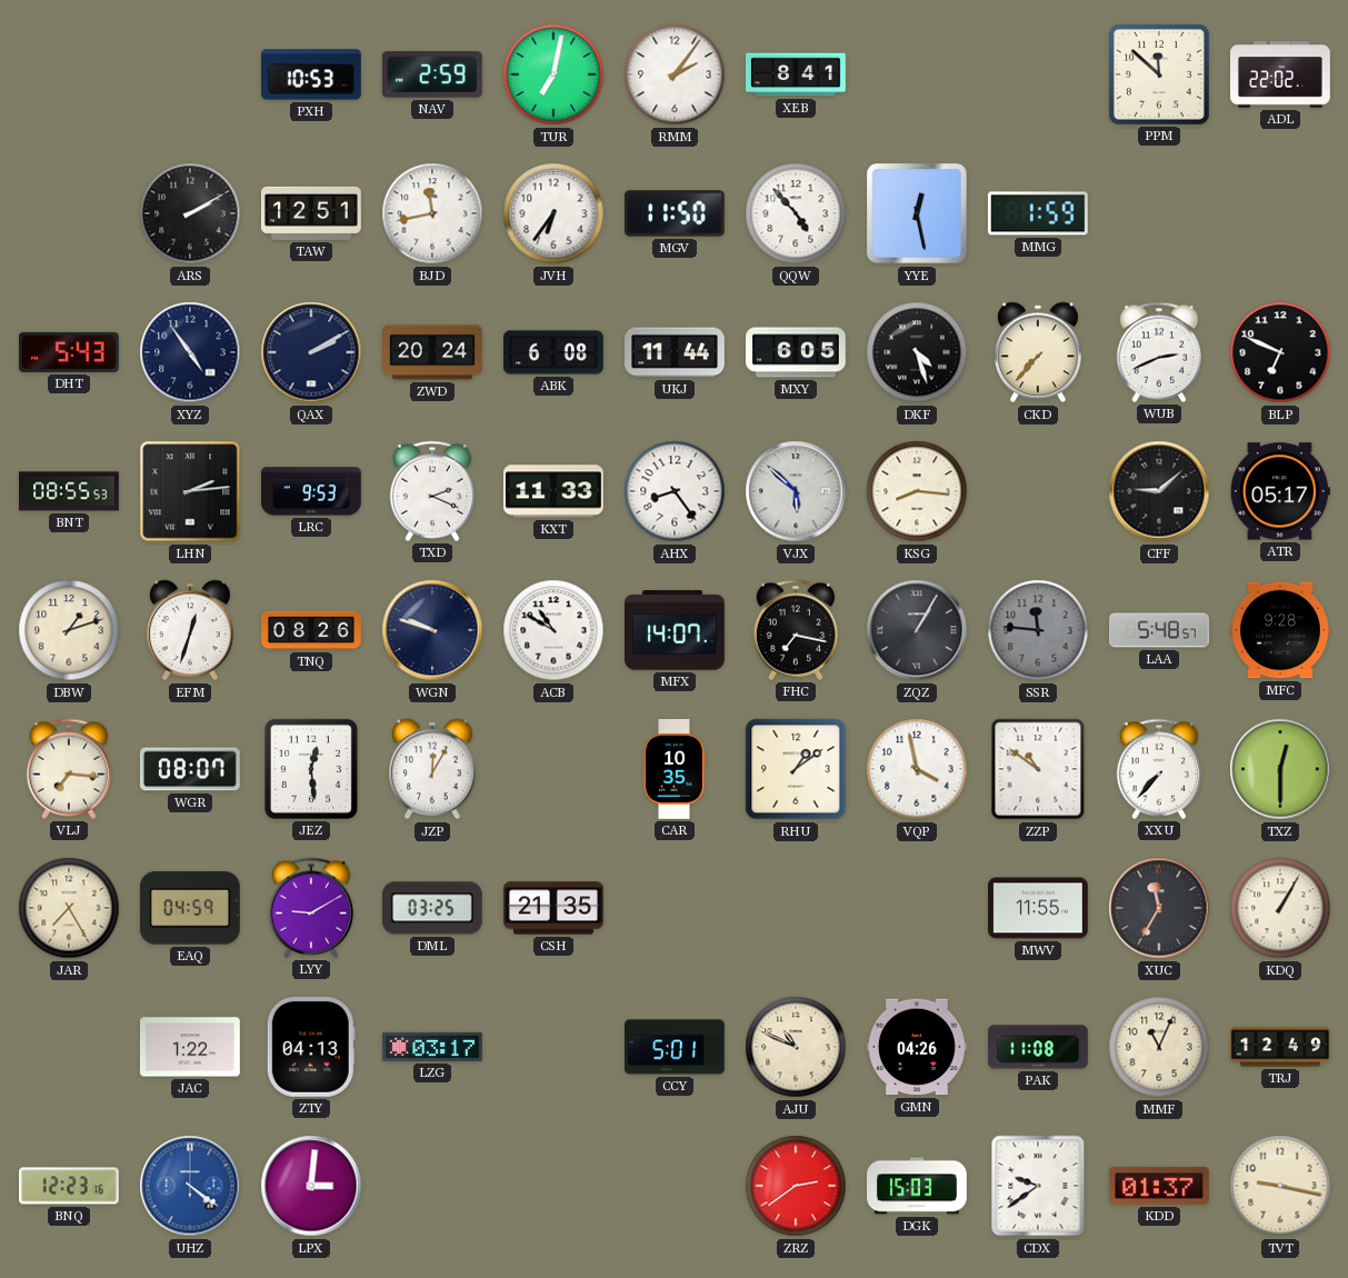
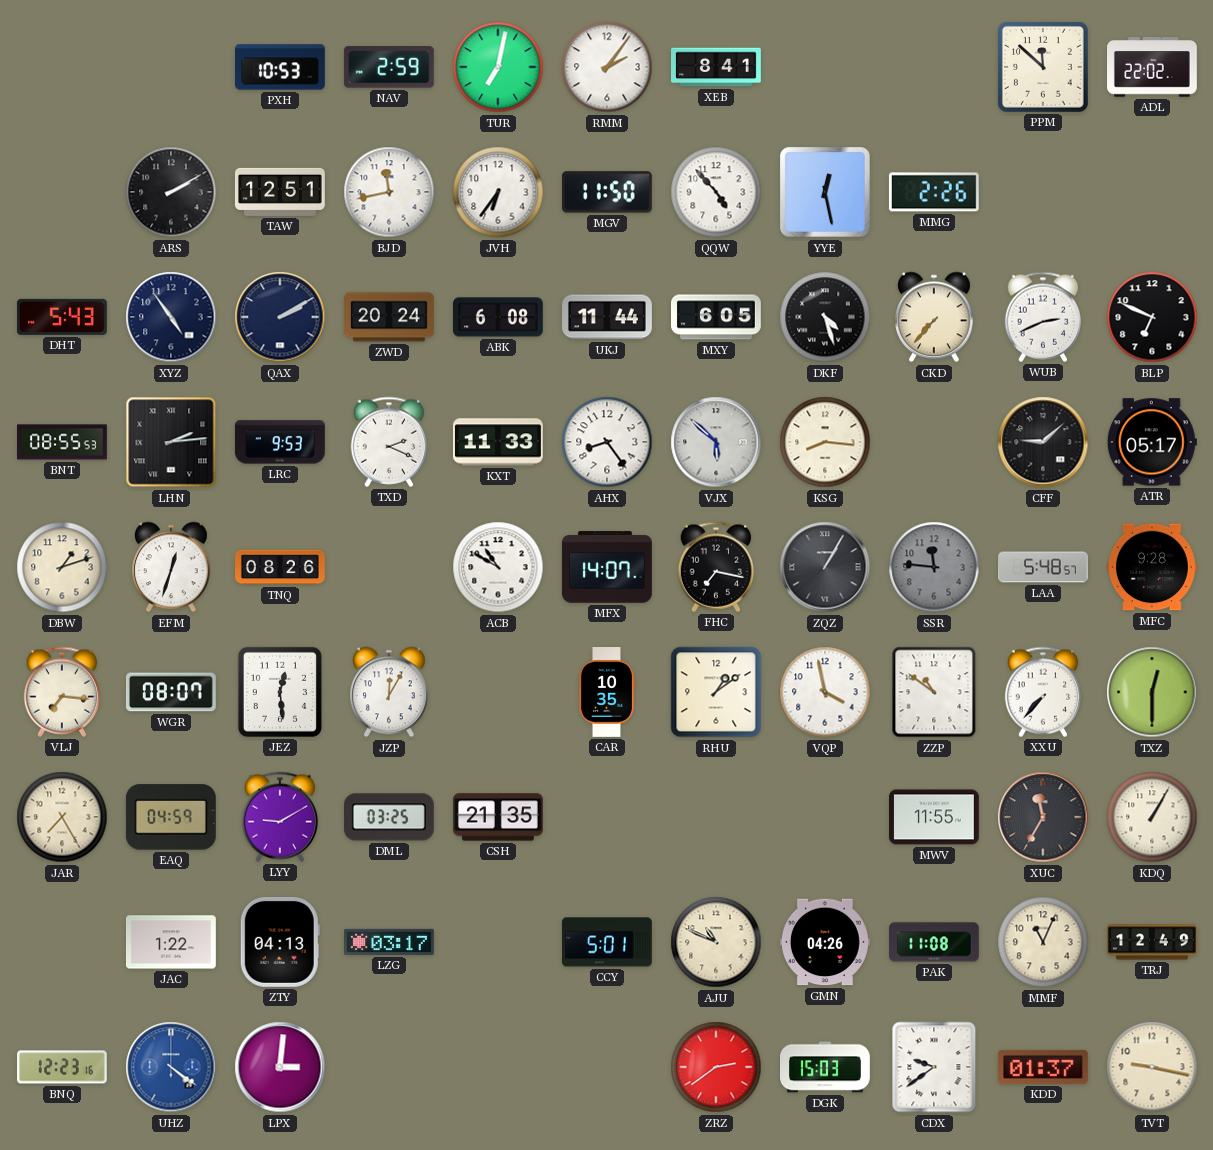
MMG: 1:59 -> 2:26
WGN: 9:48 -> none
